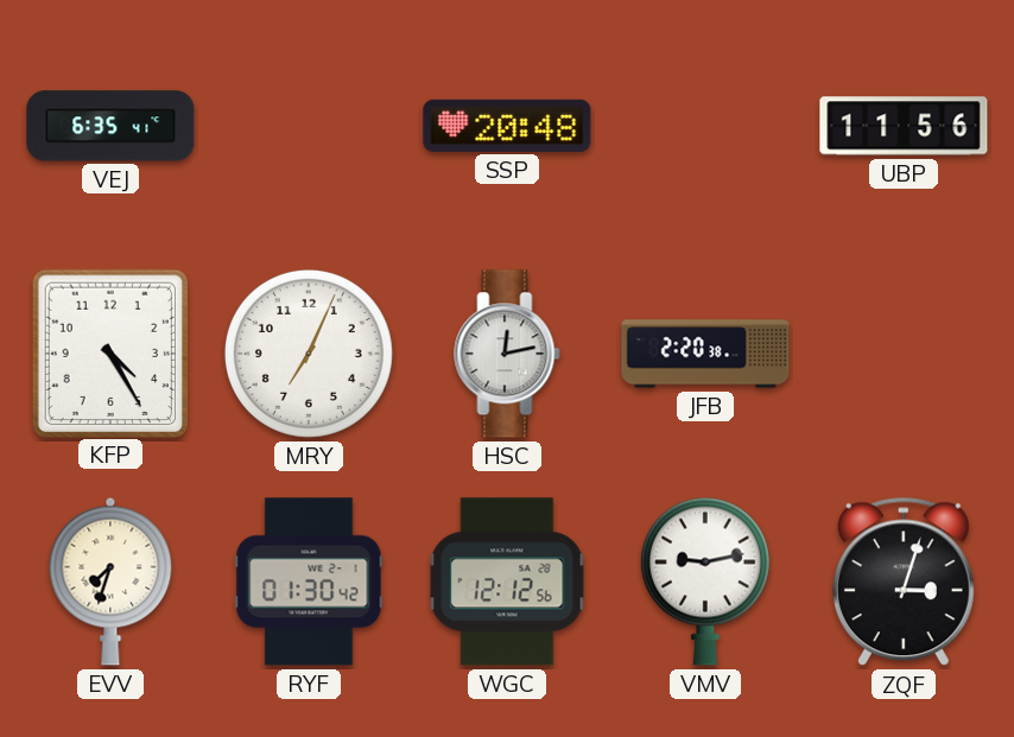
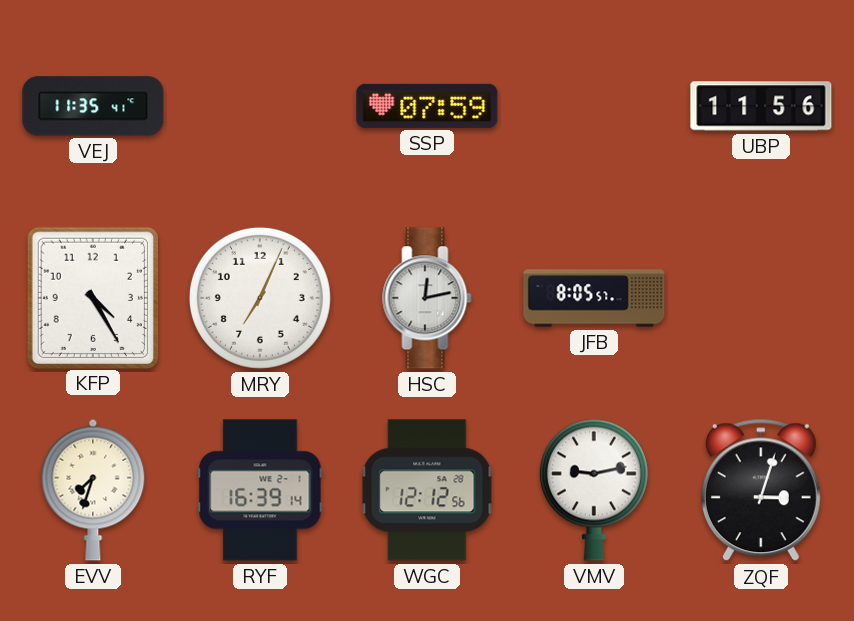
VEJ: 6:35 -> 11:35
SSP: 20:48 -> 07:59
JFB: 2:20 -> 8:05
RYF: 01:30 -> 16:39
